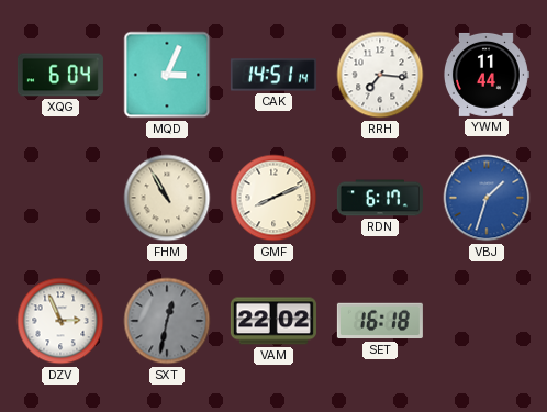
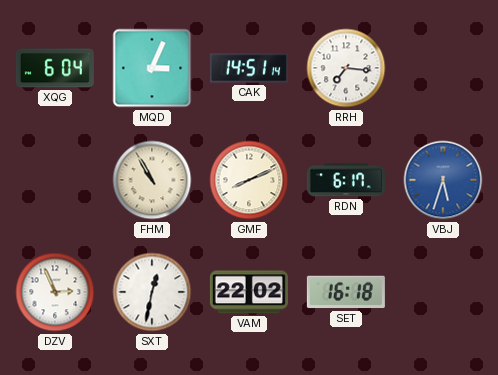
YWM: 11:44 -> none
VBJ: 1:33 -> 5:33
SXT dial: grey -> white
